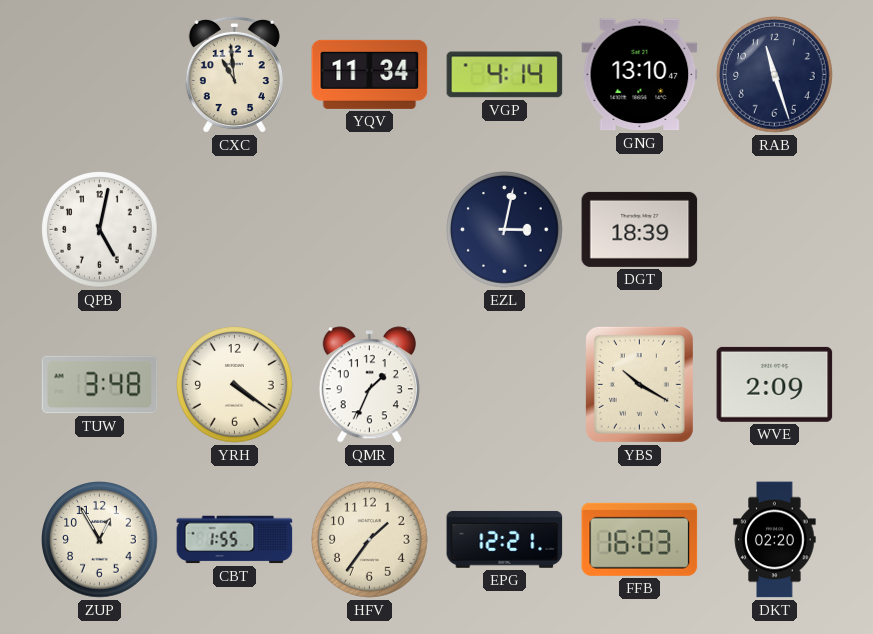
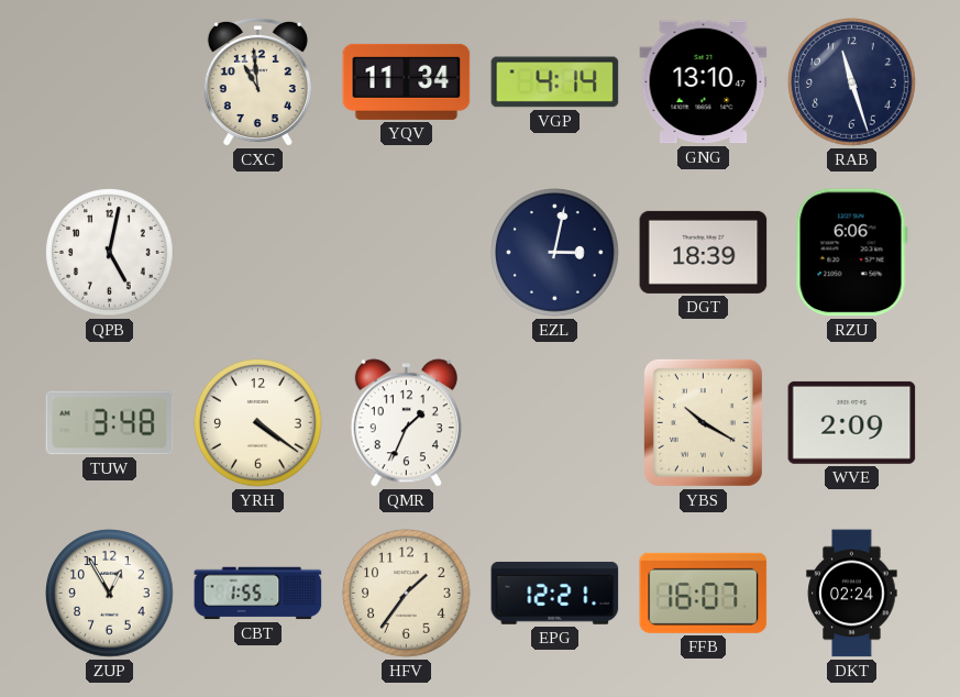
RZU: none -> 6:06
FFB: 16:03 -> 16:07
DKT: 02:20 -> 02:24
